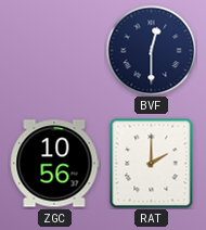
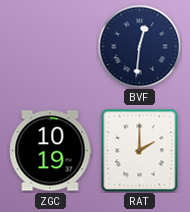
BVF: 12:30 -> 12:31
ZGC: 10:56 -> 10:19
